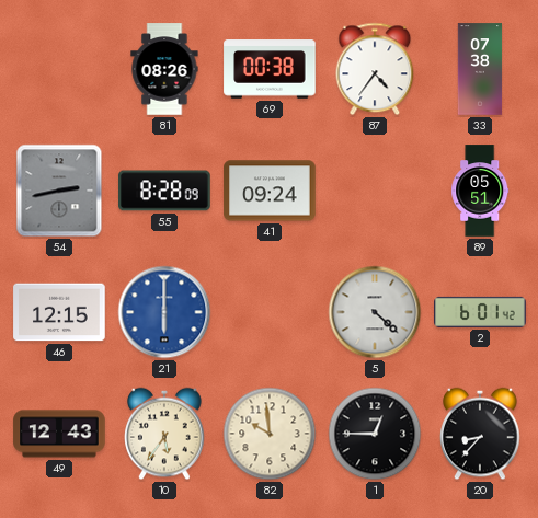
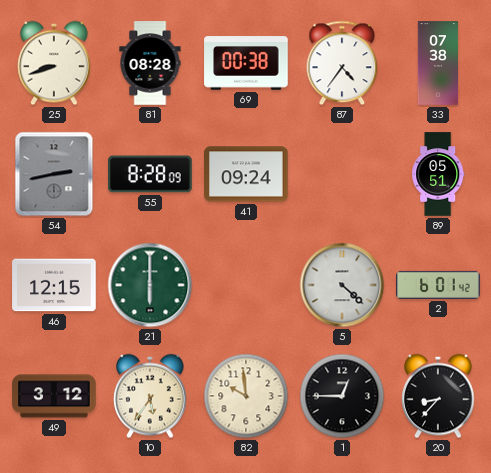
25: none -> 8:42
81: 08:26 -> 08:28
21 dial: blue -> green
49: 12:43 -> 3:12
